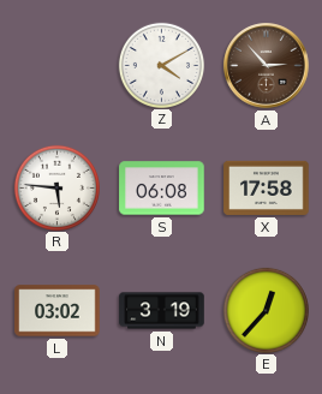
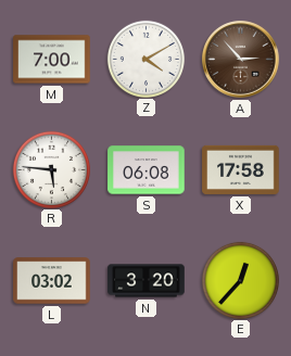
M: none -> 7:00
N: 3:19 -> 3:20
